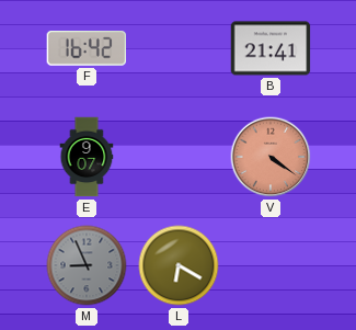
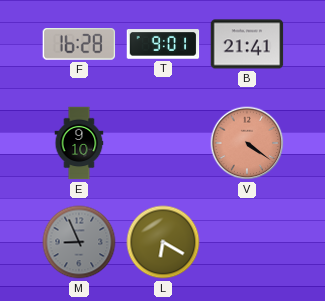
F: 16:42 -> 16:28
T: none -> 9:01
E: 9:07 -> 9:10
